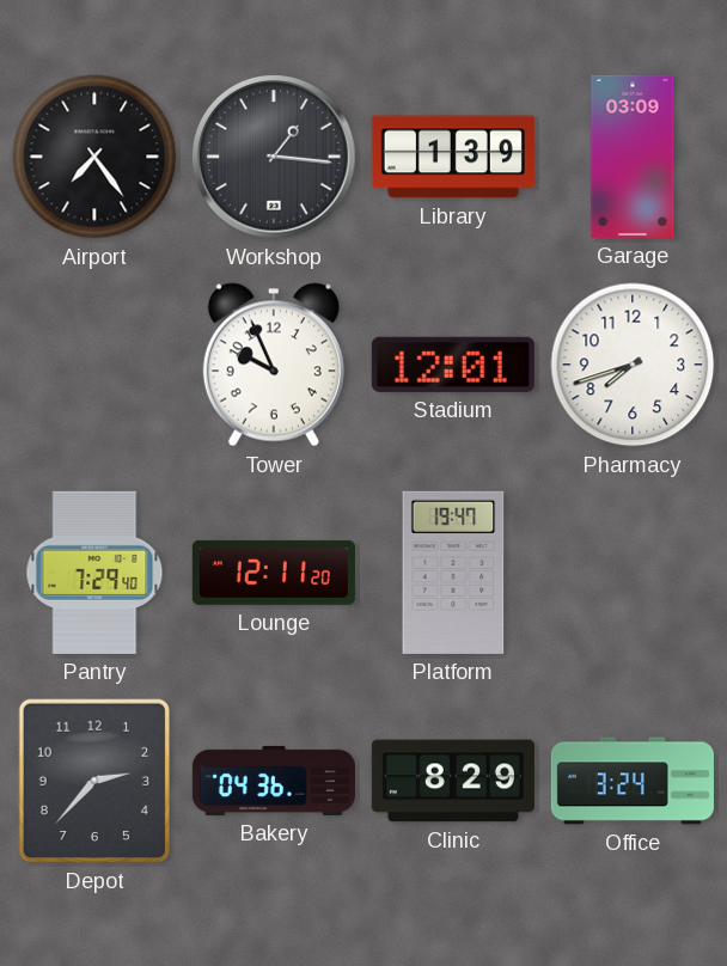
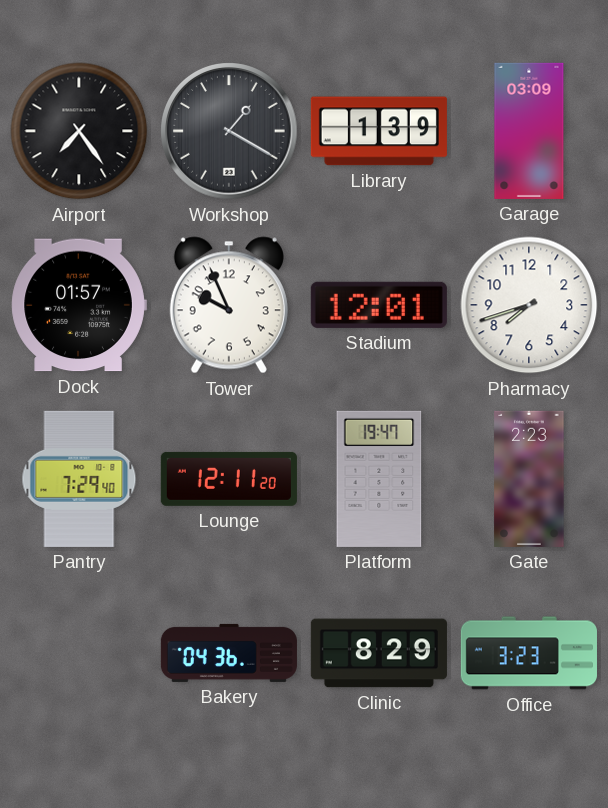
Workshop: 1:16 -> 1:20
Dock: none -> 01:57
Gate: none -> 2:23
Depot: 2:37 -> none
Office: 3:24 -> 3:23
